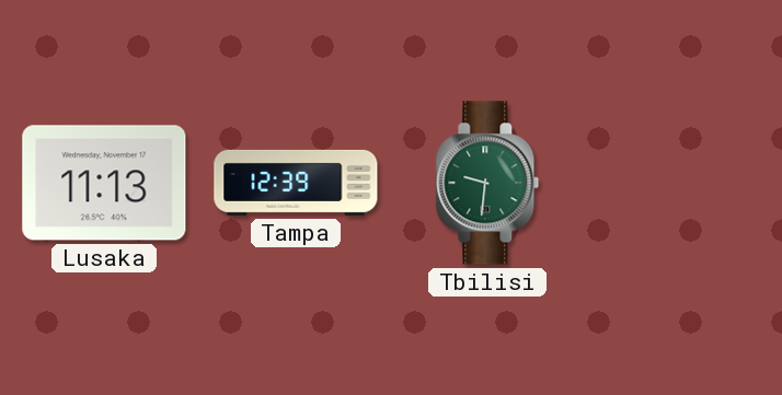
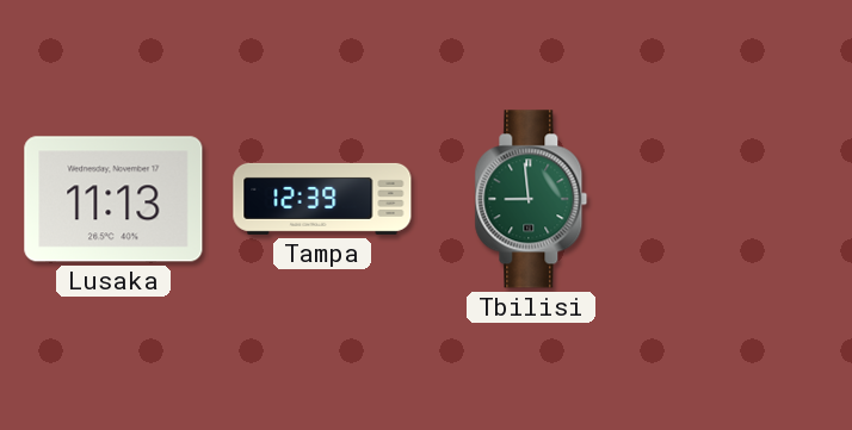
Tbilisi: 9:31 -> 8:59
